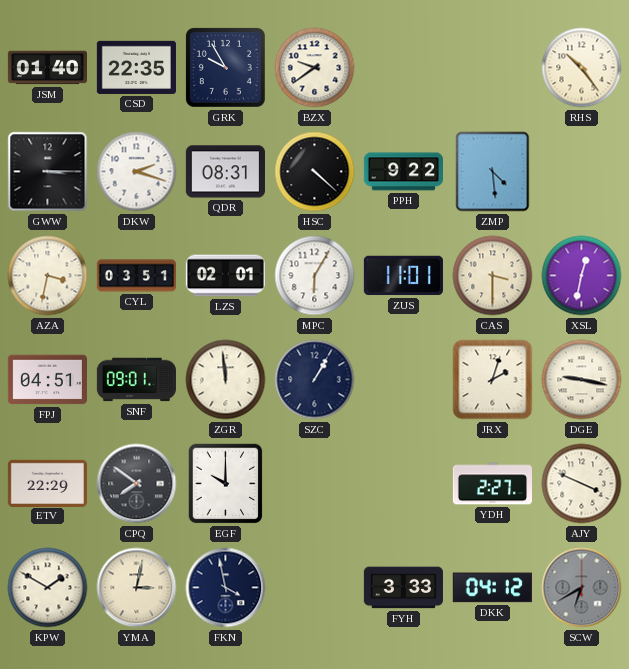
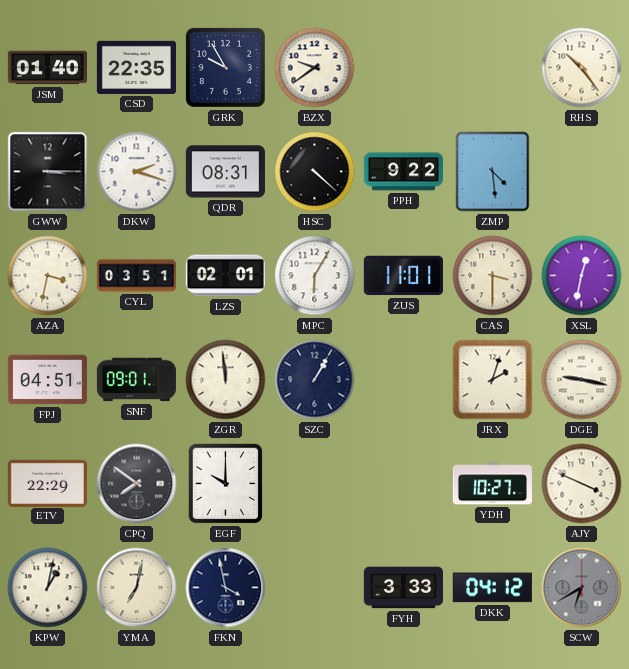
YDH: 2:27 -> 10:27
KPW: 1:50 -> 1:02
YMA: 3:02 -> 7:02
